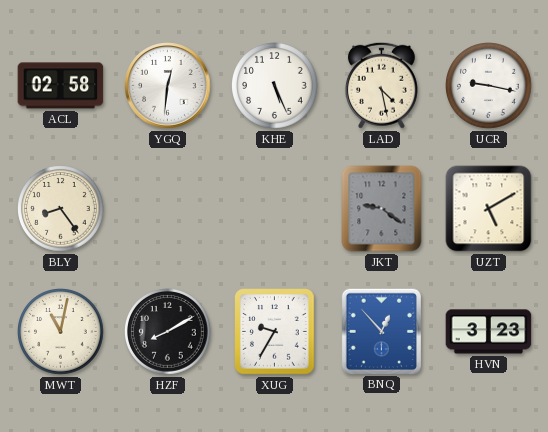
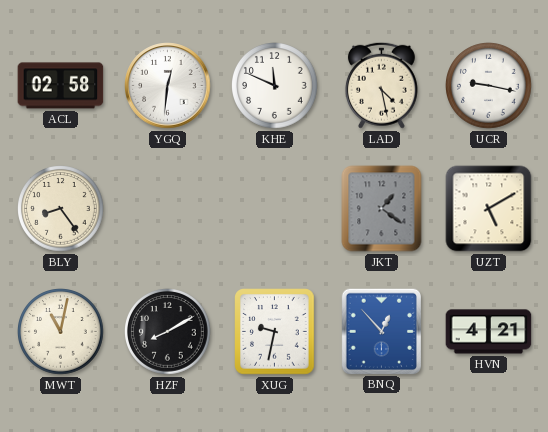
KHE: 5:26 -> 11:49
JKT: 9:21 -> 1:21
XUG: 9:35 -> 9:32
HVN: 3:23 -> 4:21
